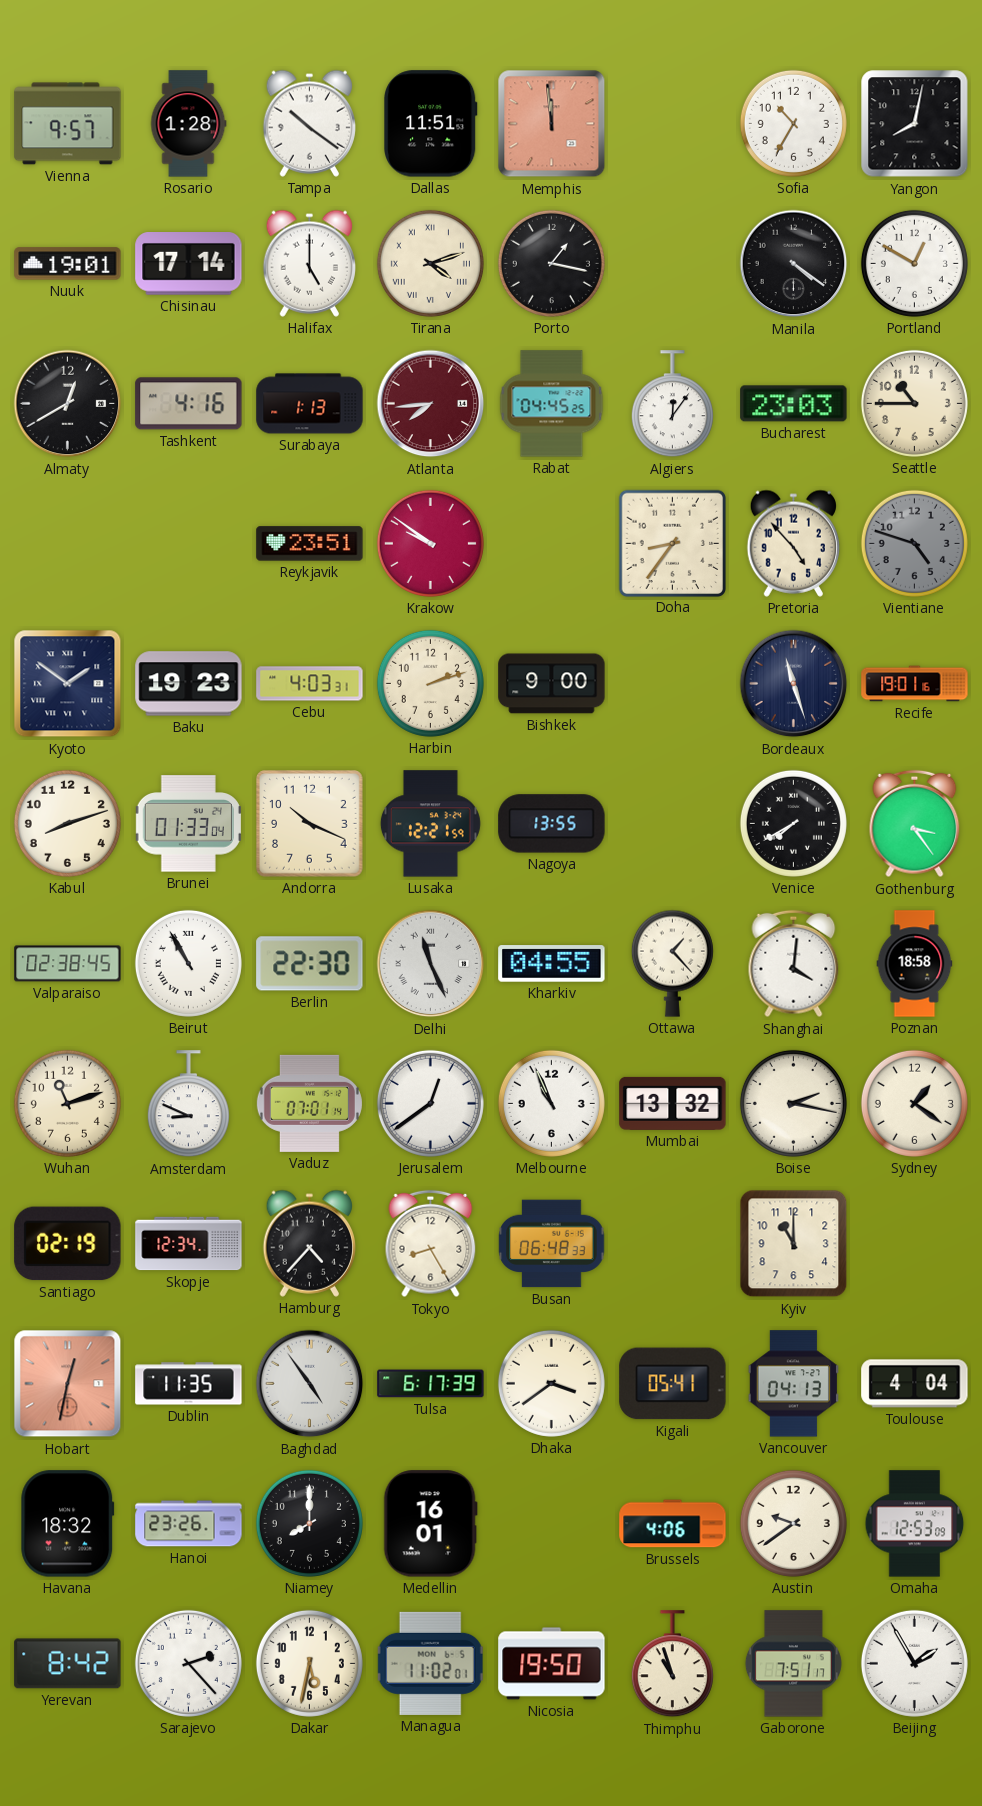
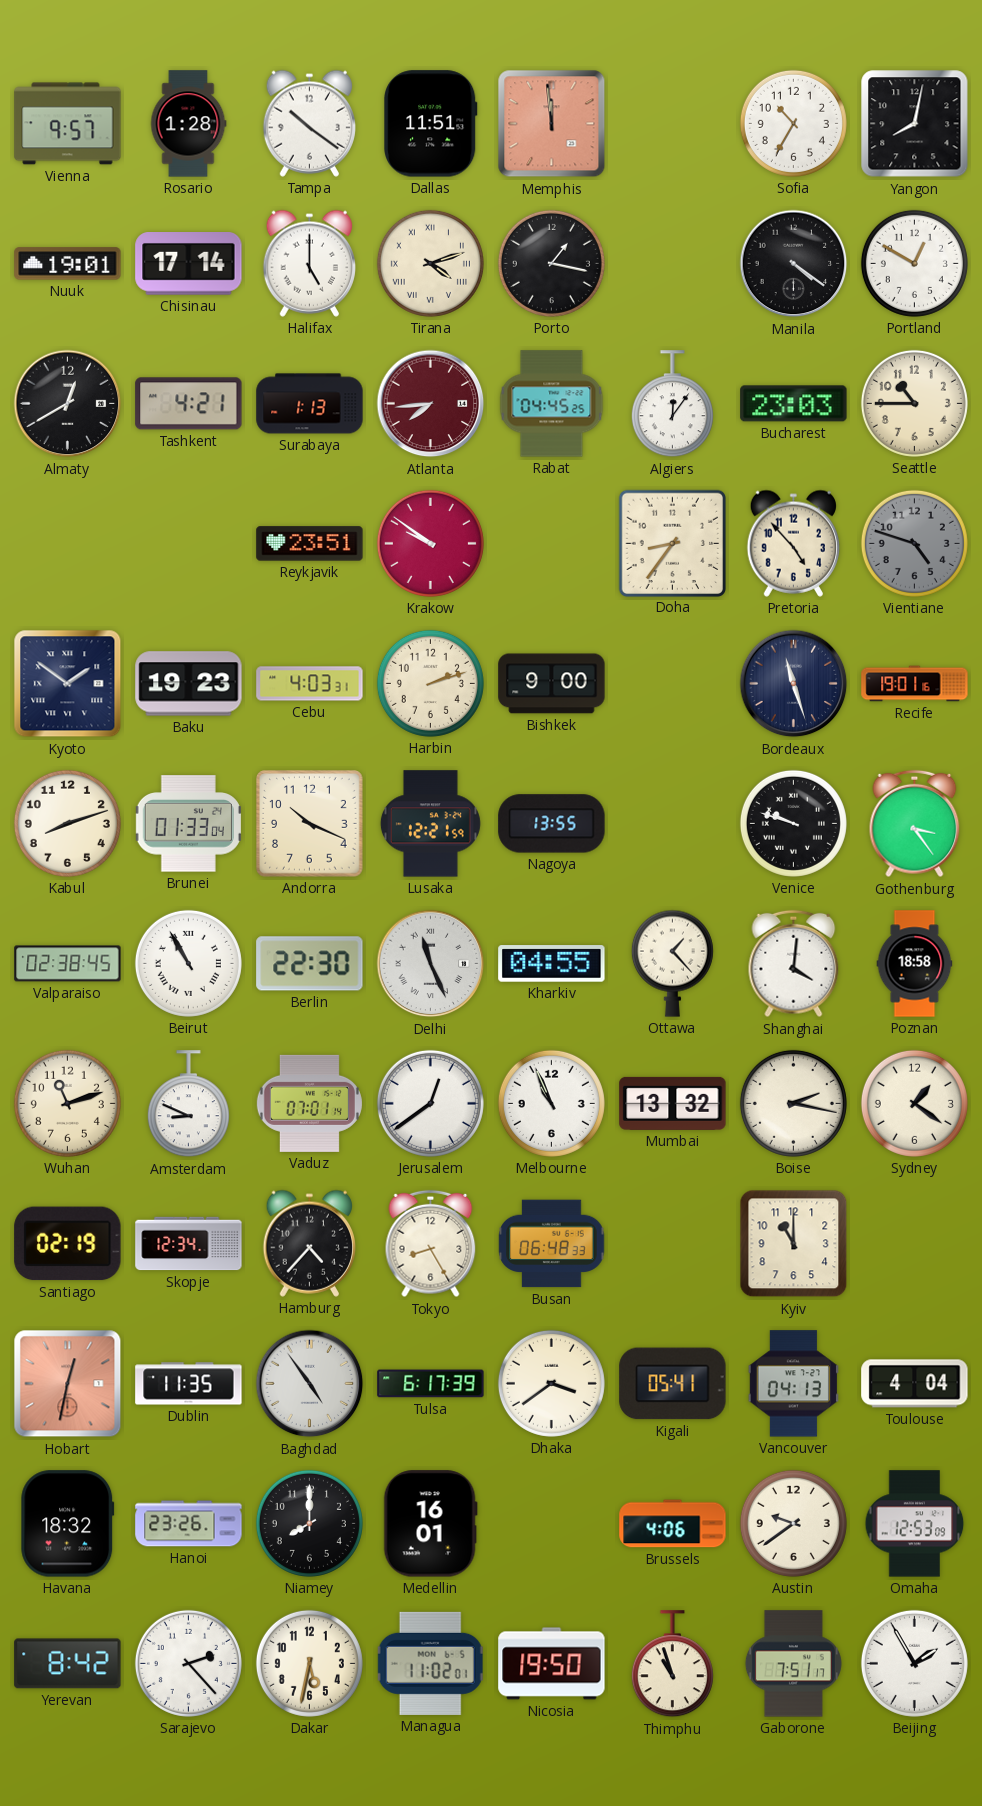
Tashkent: 4:16 -> 4:21
Venice: 7:40 -> 9:48
